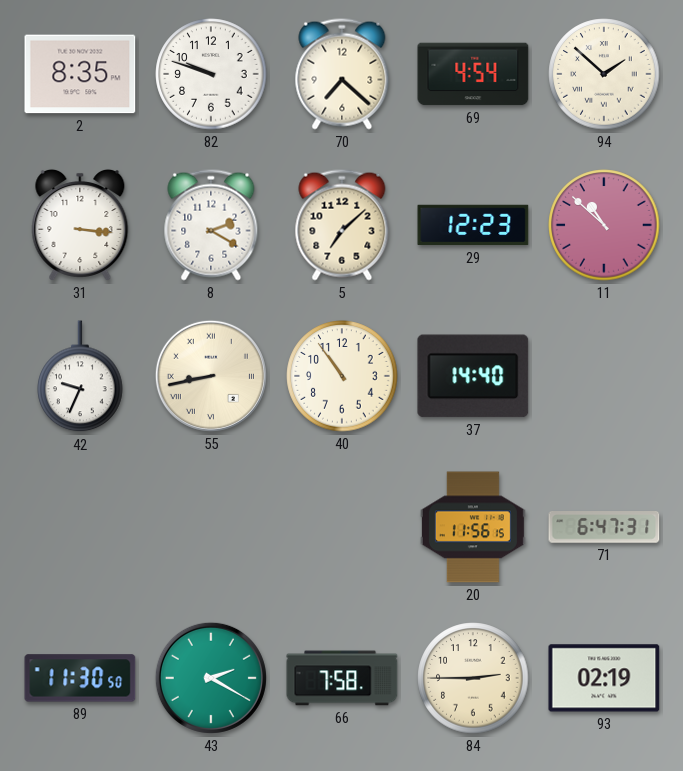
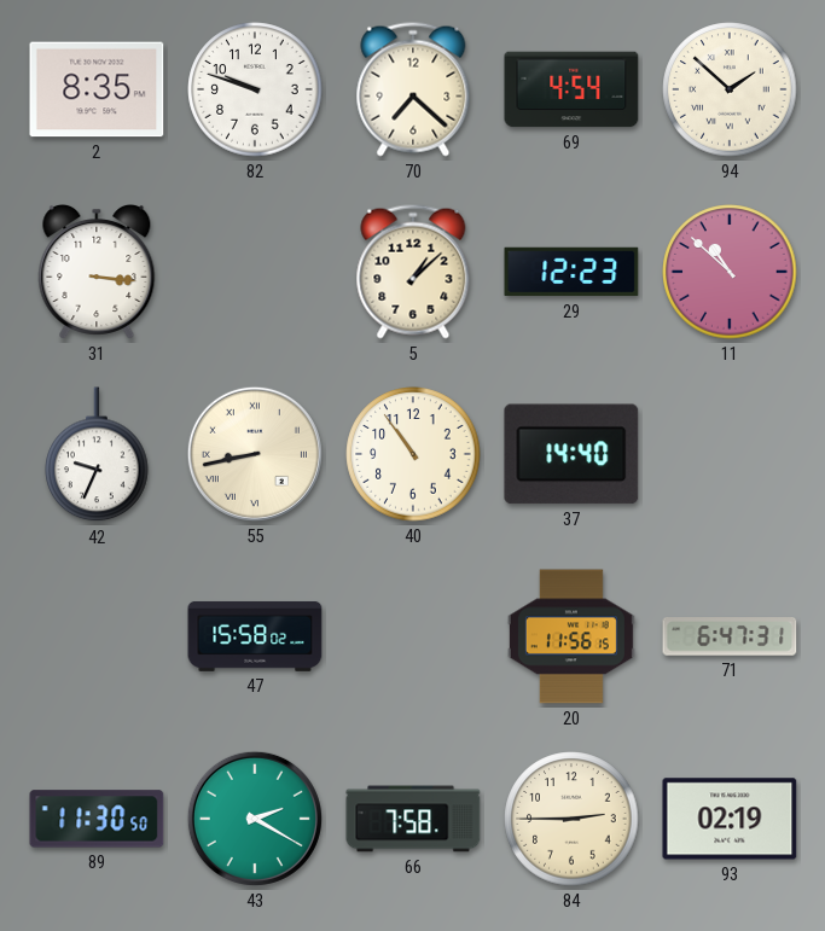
8: 2:20 -> none
5: 7:08 -> 1:08
47: none -> 15:58
